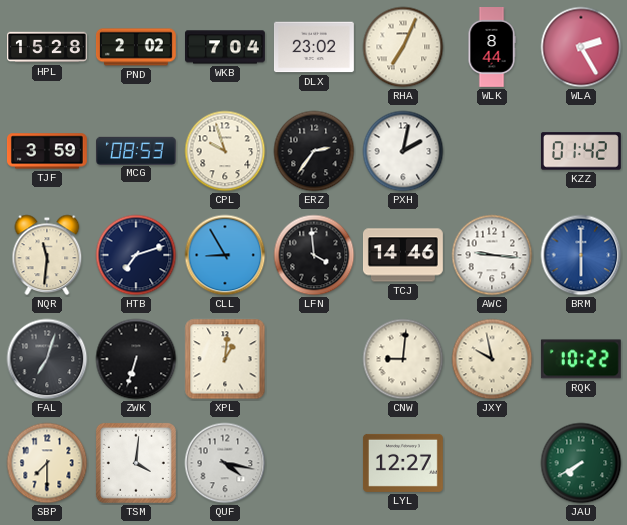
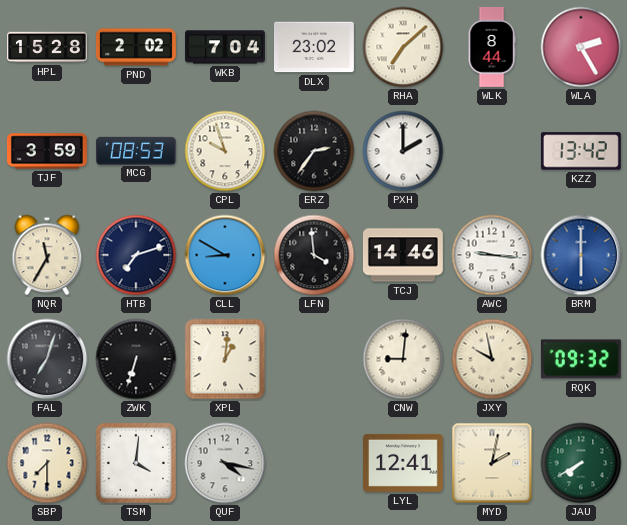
RHA: 7:04 -> 7:08
PXH: 2:02 -> 2:00
KZZ: 01:42 -> 13:42
NQR: 11:31 -> 11:35
CLL: 8:55 -> 8:50
RQK: 10:22 -> 09:32
LYL: 12:27 -> 12:41
MYD: none -> 2:02
